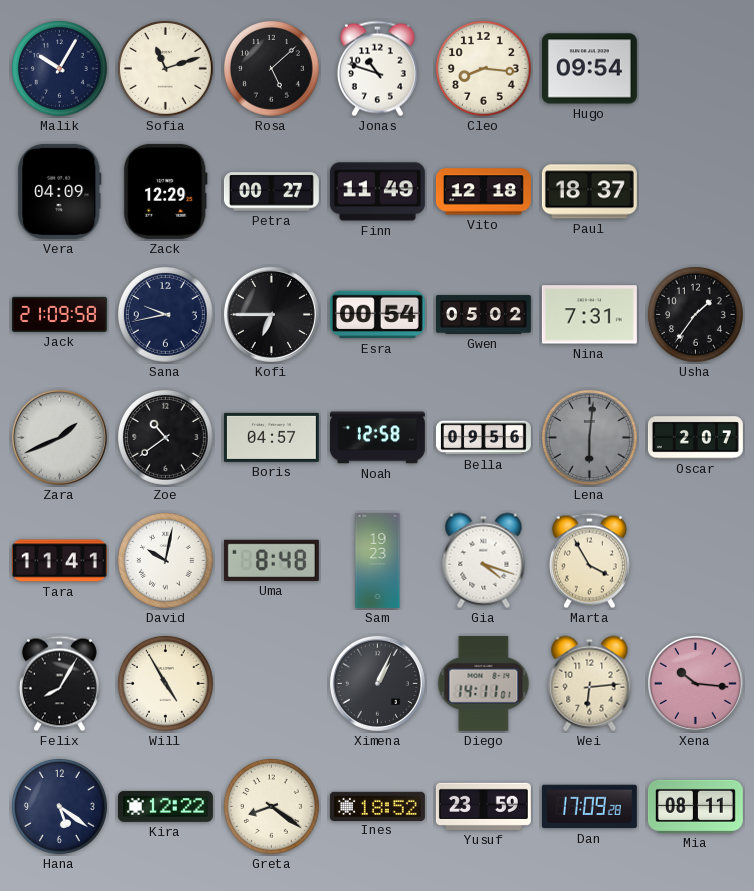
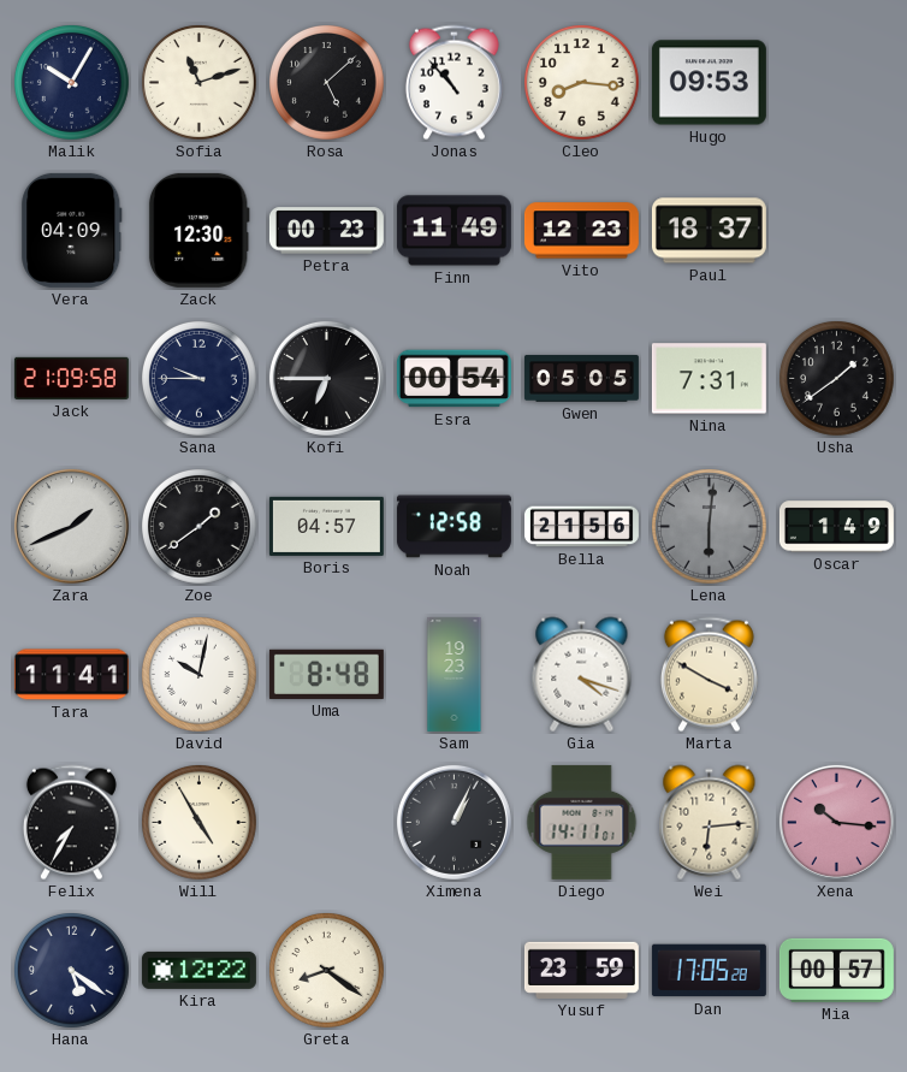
Jonas: 10:48 -> 10:53
Hugo: 09:54 -> 09:53
Zack: 12:29 -> 12:30
Petra: 00:27 -> 00:23
Vito: 12:18 -> 12:23
Sana: 9:43 -> 9:45
Gwen: 05:02 -> 05:05
Usha: 1:36 -> 1:39
Zoe: 10:39 -> 1:39
Bella: 09:56 -> 21:56
Oscar: 2:07 -> 1:49
Marta: 3:55 -> 3:50
Felix: 8:05 -> 7:35
Ines: 18:52 -> none
Dan: 17:09 -> 17:05
Mia: 08:11 -> 00:57
